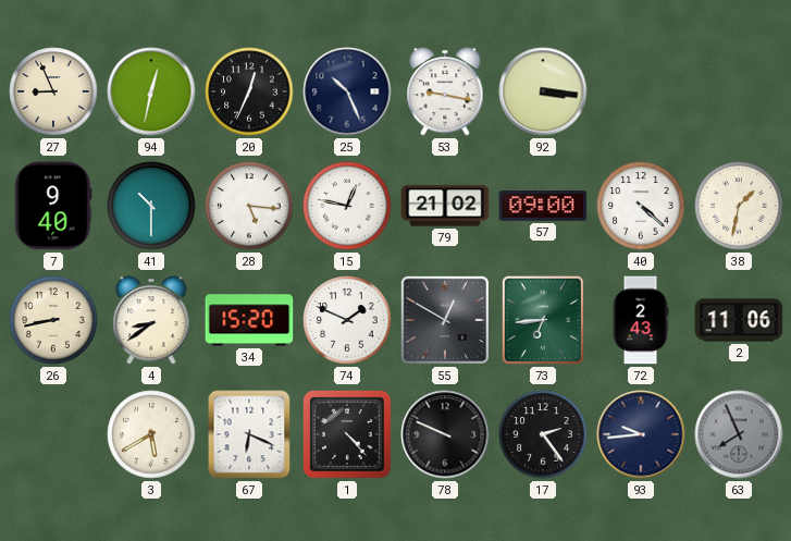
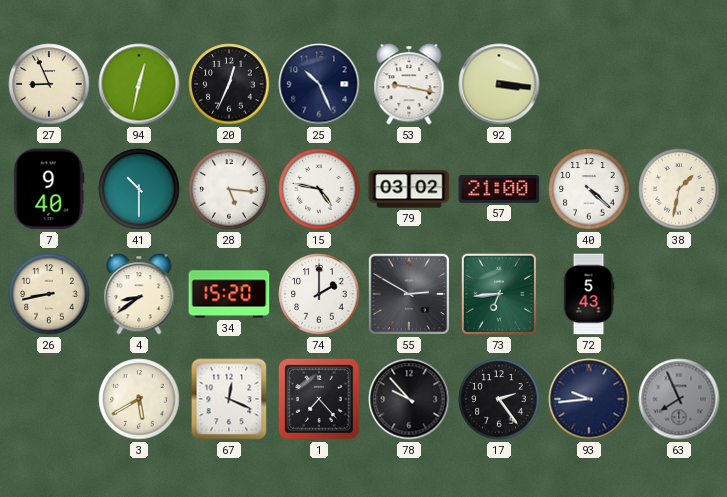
15: 12:47 -> 4:47
79: 21:02 -> 03:02
57: 09:00 -> 21:00
74: 1:49 -> 2:00
55: 12:50 -> 2:50
72: 2:43 -> 5:43
2: 11:06 -> none
67: 6:19 -> 12:19
1: 4:23 -> 7:23
78: 9:49 -> 9:53
